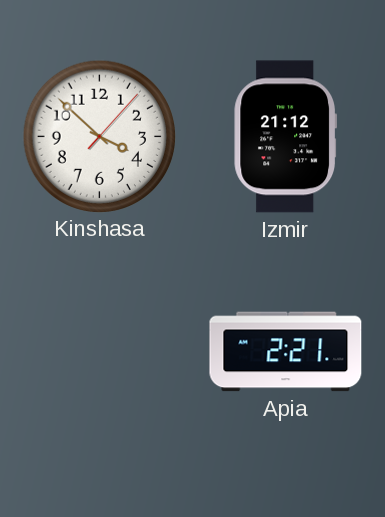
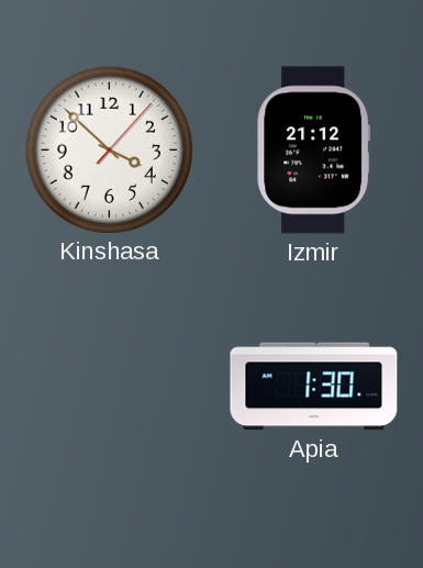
Apia: 2:21 -> 1:30
